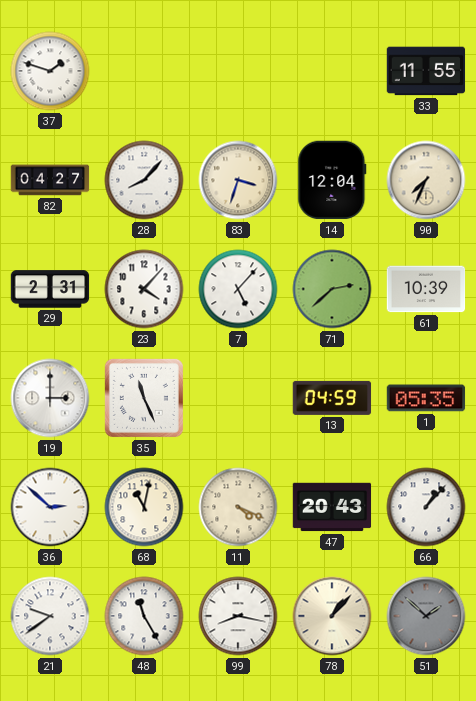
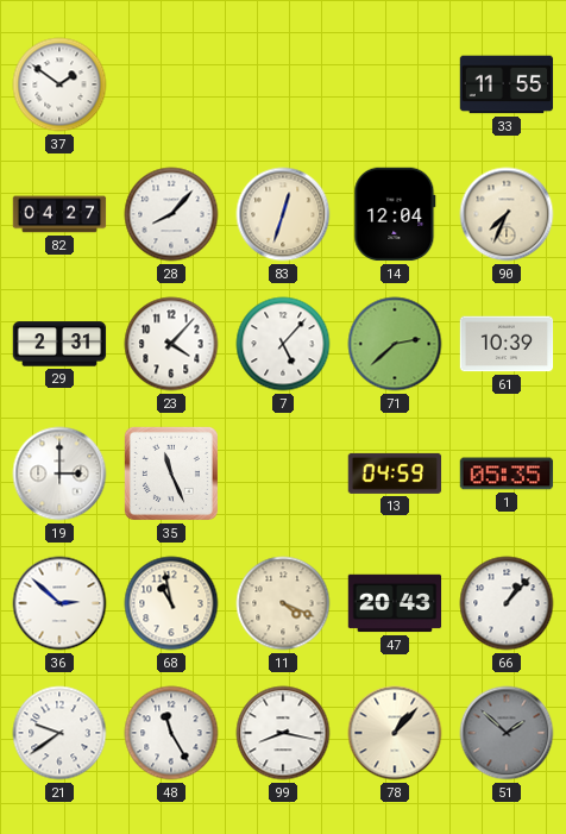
37: 1:48 -> 1:51
83: 3:33 -> 12:33
68: 11:02 -> 10:58
